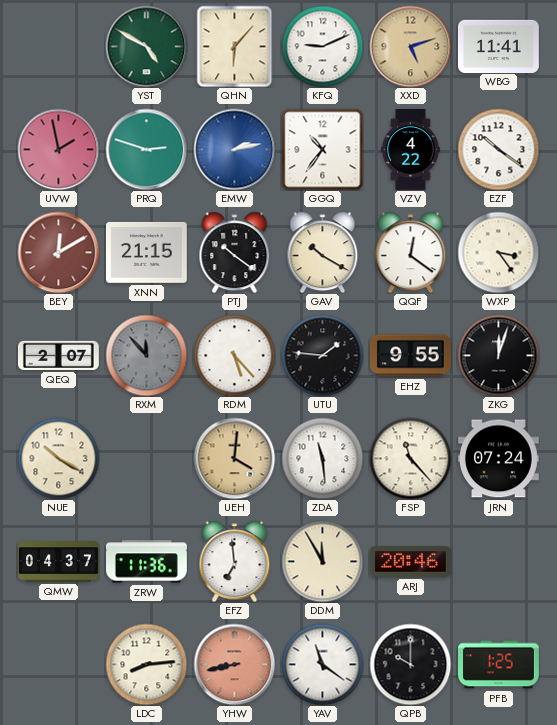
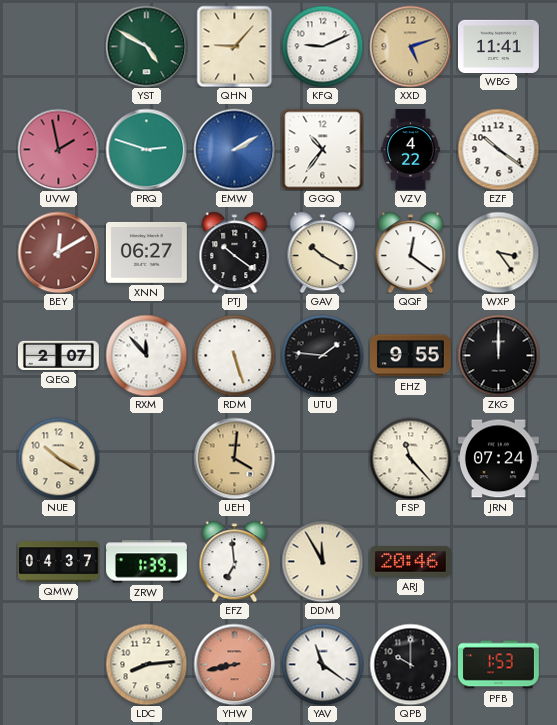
QHN: 6:07 -> 9:07
EMW: 2:13 -> 2:10
XNN: 21:15 -> 06:27
RXM dial: grey -> white
RDM: 5:23 -> 5:27
ZKG: 12:03 -> 12:00
ZDA: 11:29 -> none
ZRW: 11:36 -> 1:39
PFB: 1:25 -> 1:53
